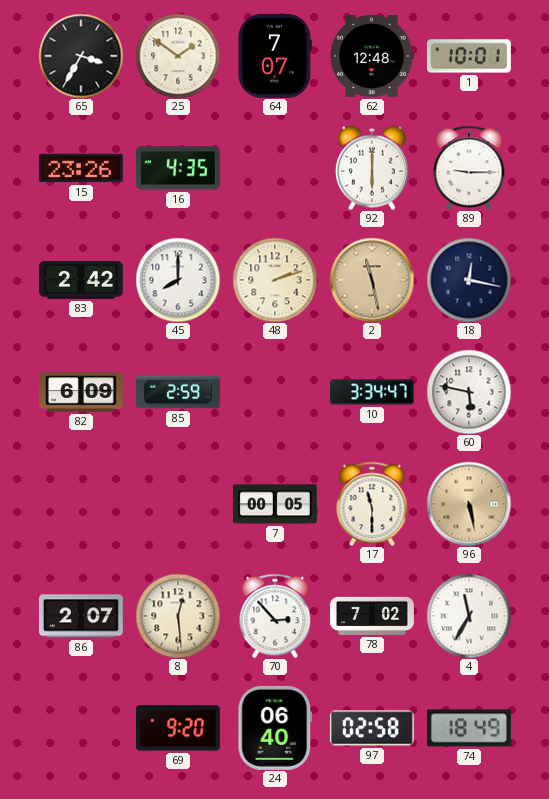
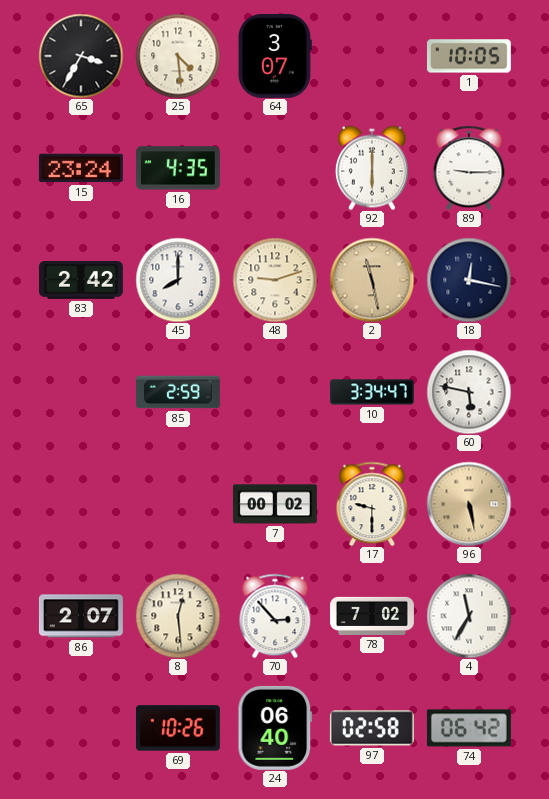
25: 1:51 -> 4:29
64: 7:07 -> 3:07
62: 12:48 -> none
1: 10:01 -> 10:05
15: 23:26 -> 23:24
48: 2:12 -> 9:12
82: 6:09 -> none
7: 00:05 -> 00:02
17: 11:30 -> 9:30
69: 9:20 -> 10:26
74: 18:49 -> 06:42
